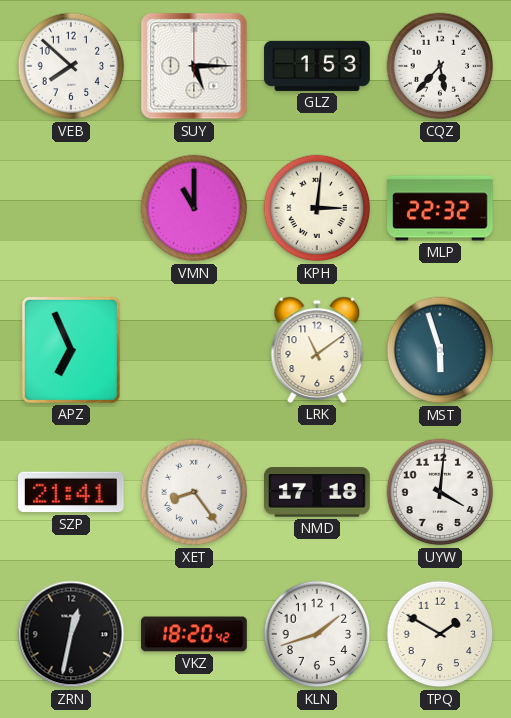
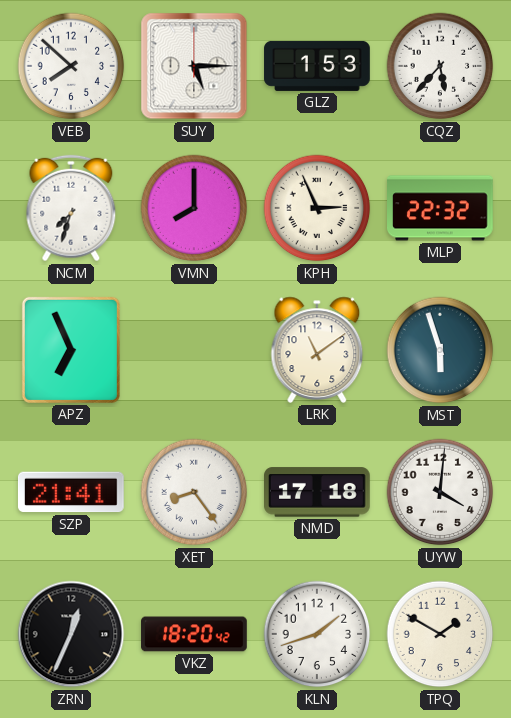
NCM: none -> 7:33
VMN: 11:00 -> 8:00
KPH: 3:01 -> 2:56
ZRN: 12:32 -> 12:34
